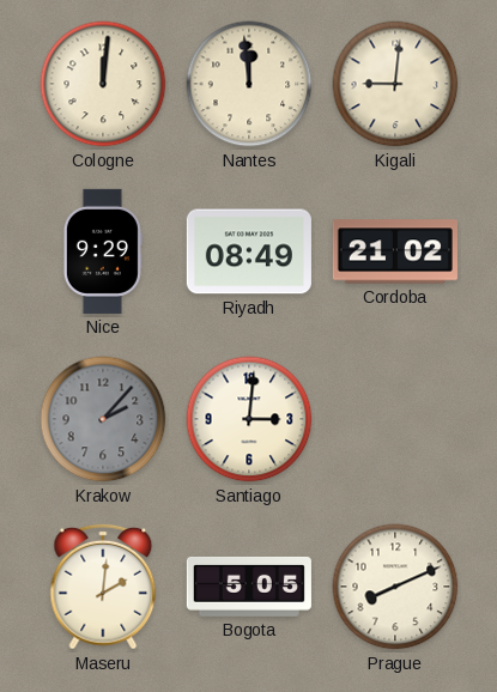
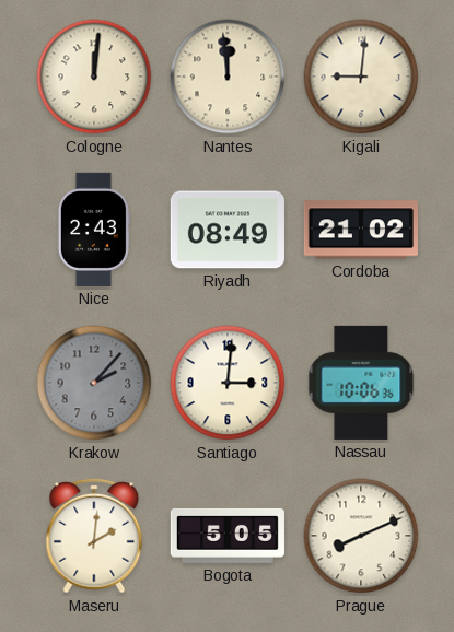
Nice: 9:29 -> 2:43
Nassau: none -> 10:06
